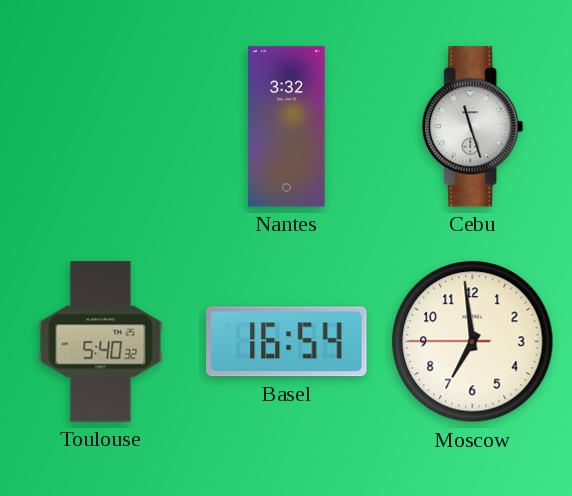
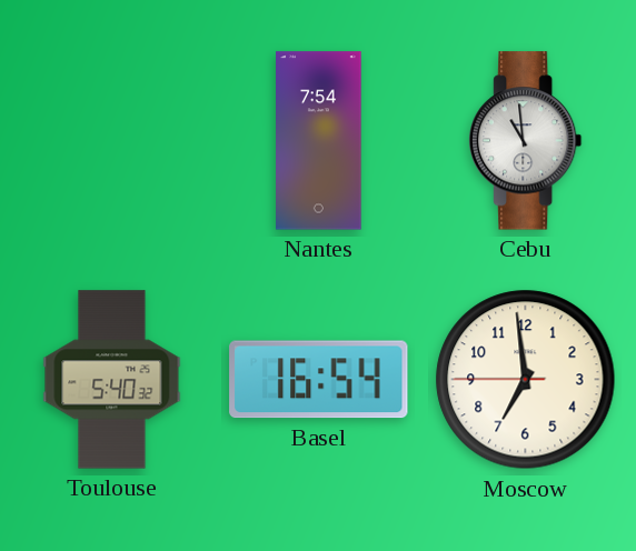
Nantes: 3:32 -> 7:54
Cebu: 11:27 -> 10:59
